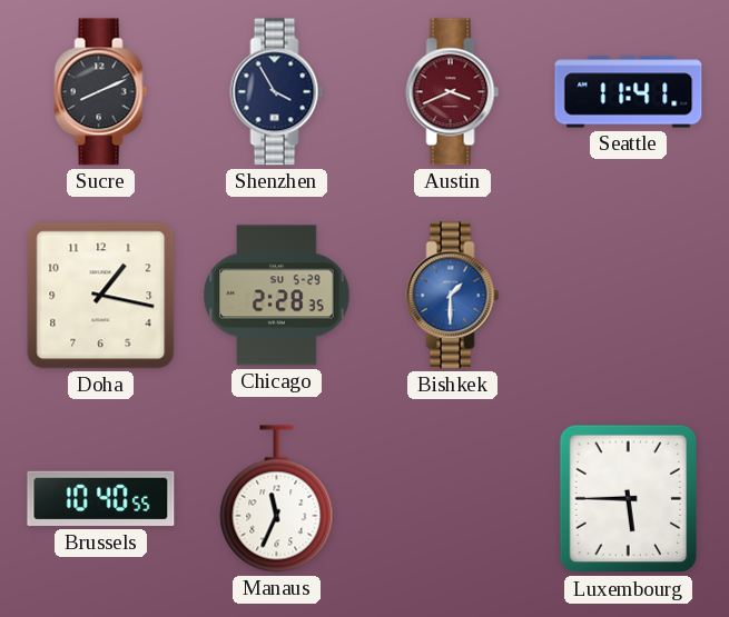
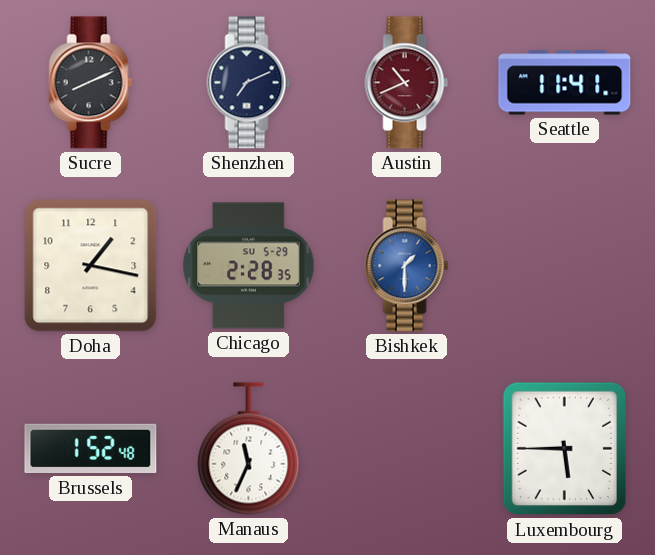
Shenzhen: 3:55 -> 7:11
Austin: 3:41 -> 10:41
Brussels: 10:40 -> 1:52
